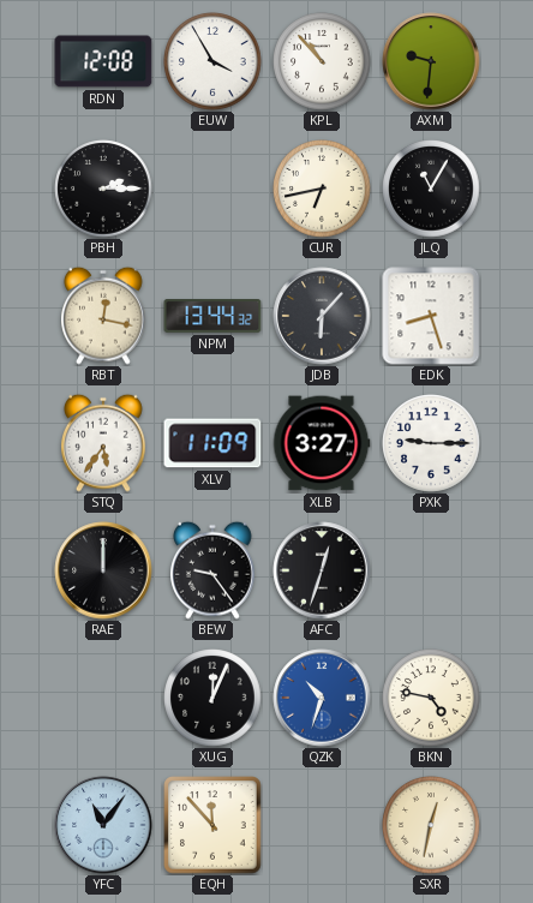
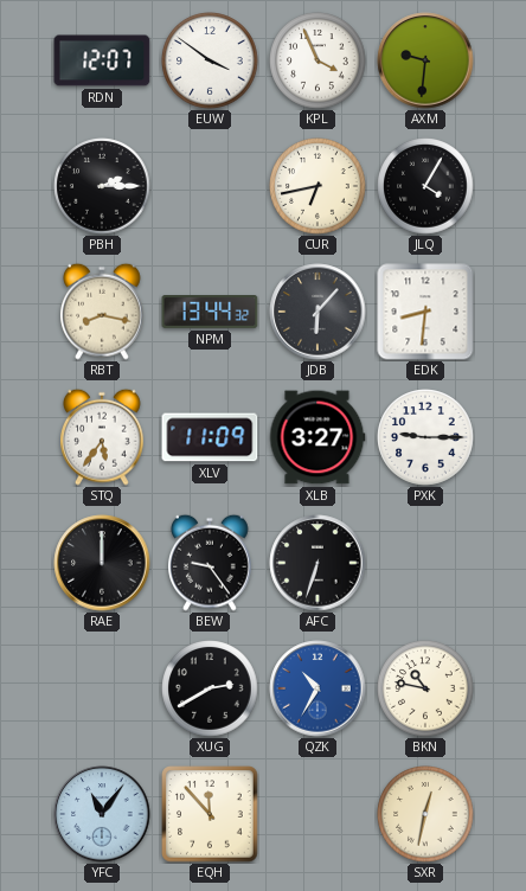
RDN: 12:08 -> 12:07
EUW: 3:55 -> 3:51
KPL: 10:53 -> 3:56
JLQ: 11:05 -> 4:05
RBT: 12:17 -> 8:17
EDK: 8:27 -> 8:31
AFC: 12:33 -> 6:33
XUG: 12:04 -> 2:40
QZK: 10:33 -> 10:35
BKN: 4:47 -> 10:47
